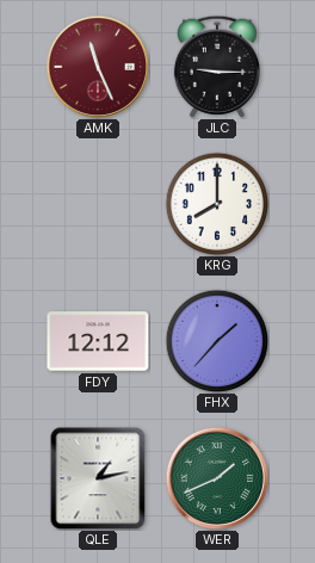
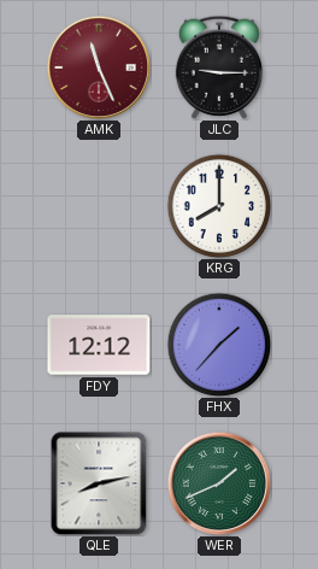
QLE: 1:13 -> 8:13
